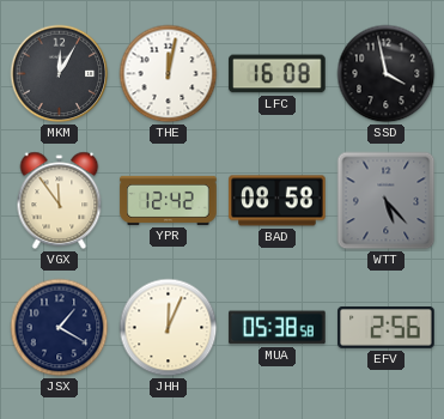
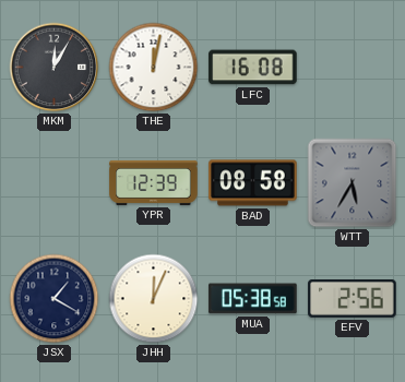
SSD: 3:58 -> none
VGX: 11:54 -> none
YPR: 12:42 -> 12:39
WTT: 5:23 -> 5:35
